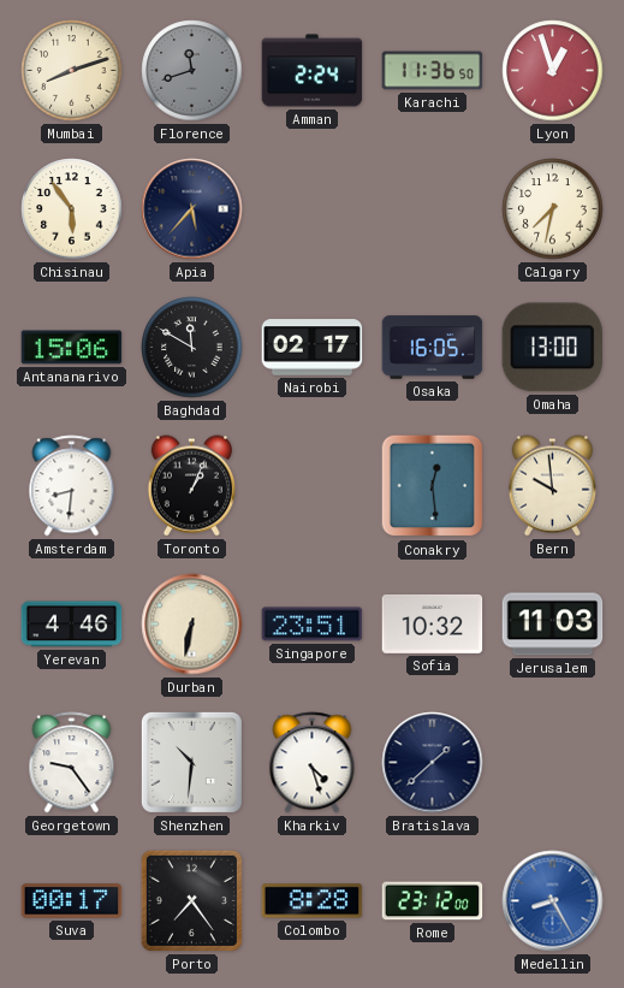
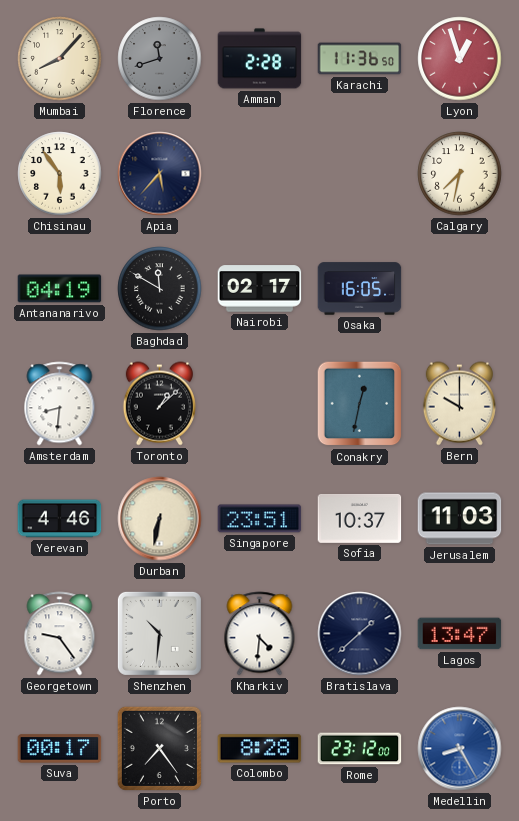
Mumbai: 8:12 -> 8:07
Amman: 2:24 -> 2:28
Antananarivo: 15:06 -> 04:19
Omaha: 13:00 -> none
Toronto: 1:04 -> 1:08
Conakry: 12:29 -> 12:32
Bern: 9:59 -> 10:00
Sofia: 10:32 -> 10:37
Kharkiv: 4:27 -> 4:31
Lagos: none -> 13:47
